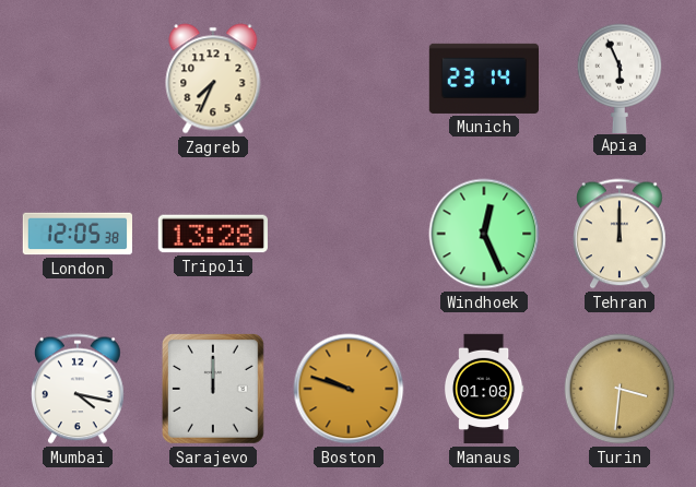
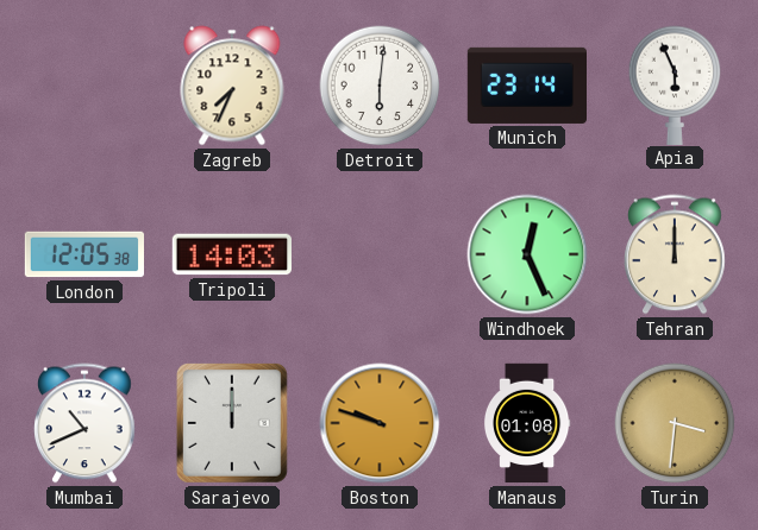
Detroit: none -> 6:01
Tripoli: 13:28 -> 14:03
Mumbai: 4:17 -> 10:41
